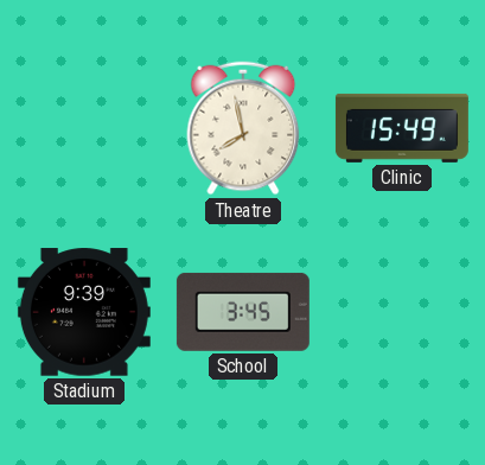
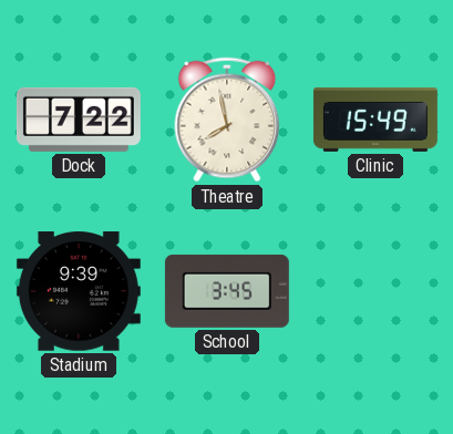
Dock: none -> 7:22
